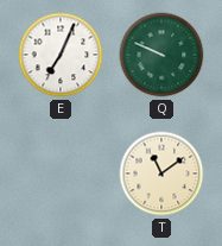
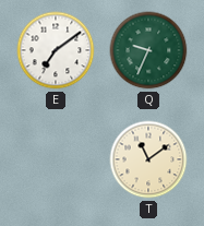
E: 7:04 -> 7:09
Q: 9:49 -> 9:34
